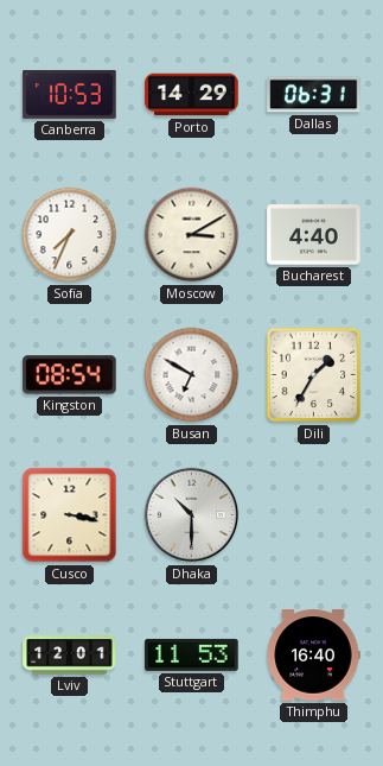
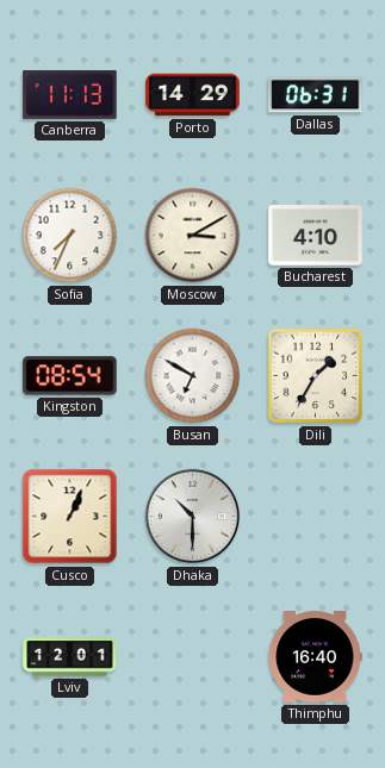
Canberra: 10:53 -> 11:13
Bucharest: 4:40 -> 4:10
Cusco: 3:17 -> 1:04
Stuttgart: 11:53 -> none
